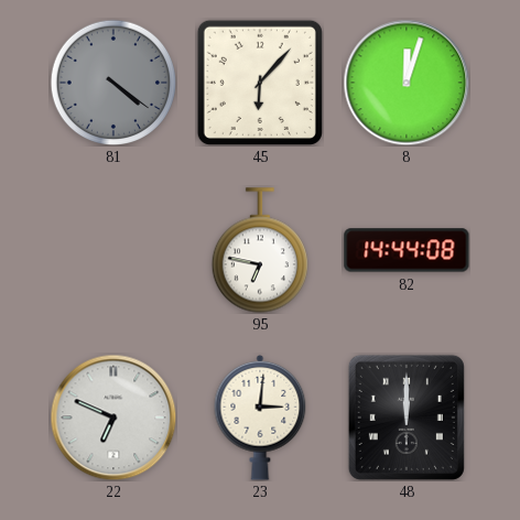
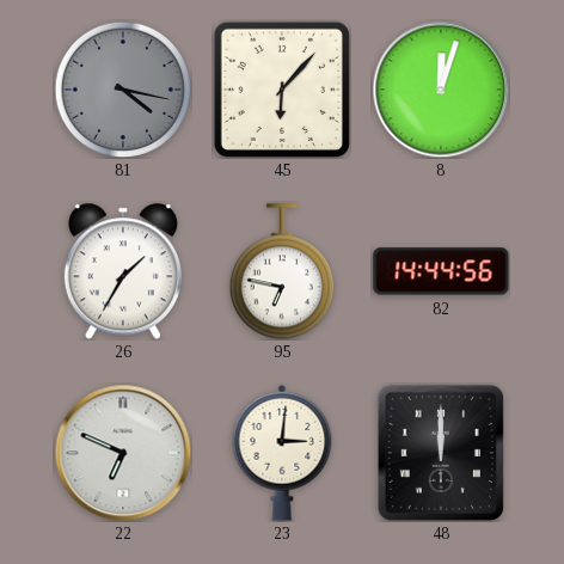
81: 4:21 -> 4:17
26: none -> 1:35
82: 14:44:08 -> 14:44:56
